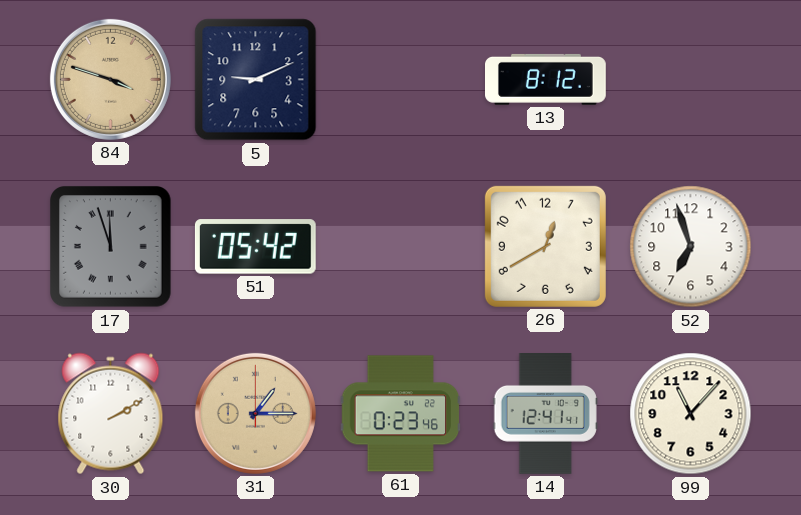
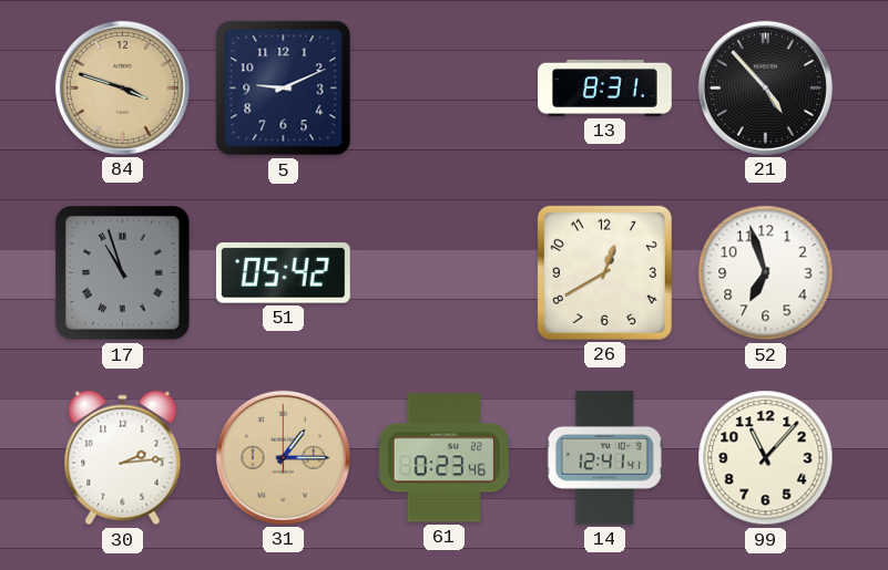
13: 8:12 -> 8:31
21: none -> 4:53
17: 11:57 -> 10:57
30: 2:10 -> 2:14
